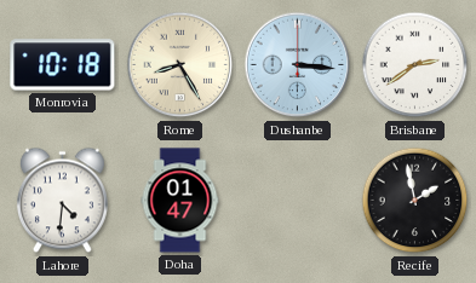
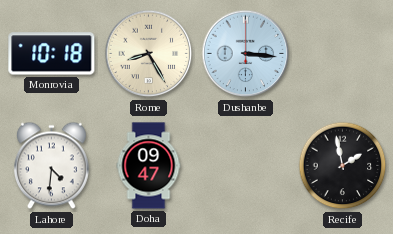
Brisbane: 2:39 -> none
Doha: 01:47 -> 09:47
